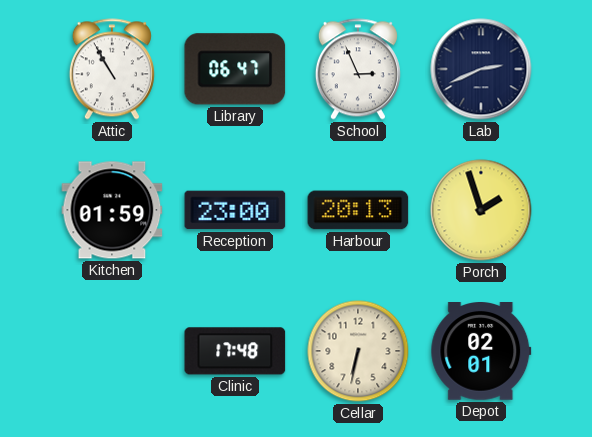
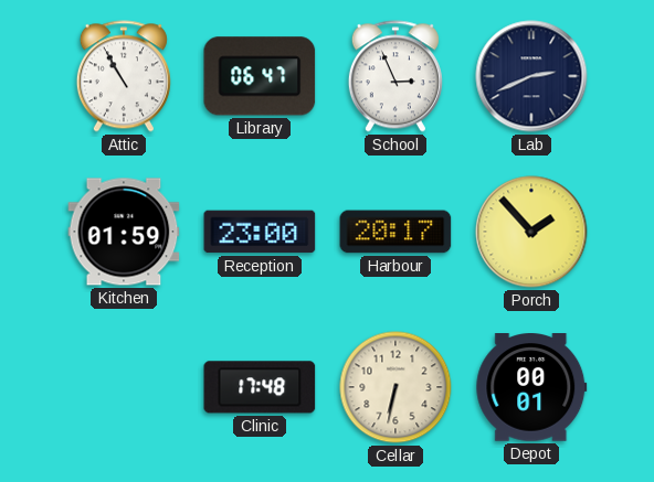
Harbour: 20:13 -> 20:17
Porch: 1:57 -> 1:53
Depot: 02:01 -> 00:01
